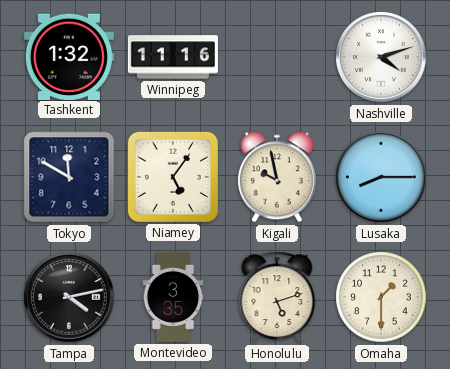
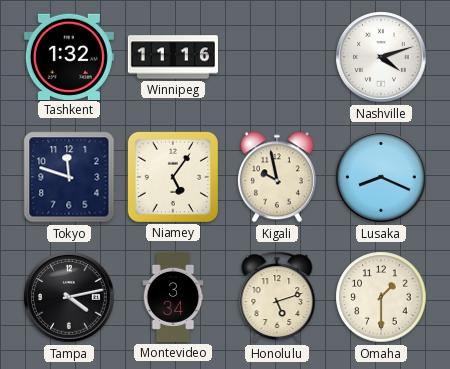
Tokyo: 11:50 -> 11:48
Lusaka: 8:15 -> 8:19
Montevideo: 3:35 -> 3:34
